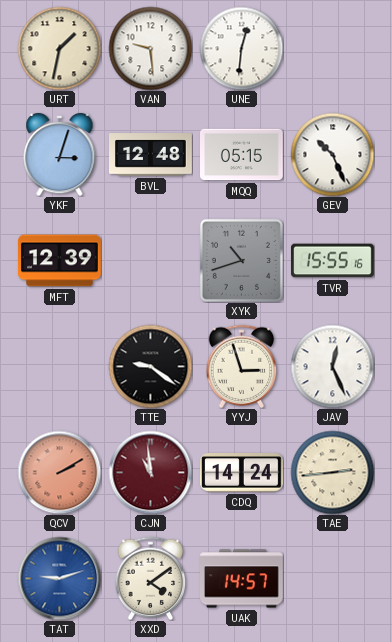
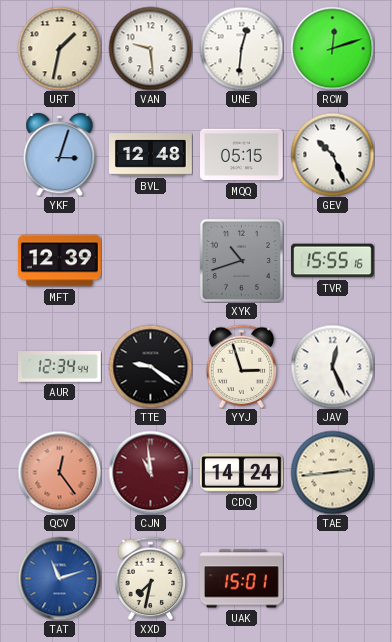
RCW: none -> 12:12
AUR: none -> 12:34
QCV: 2:10 -> 12:24
TAT: 9:12 -> 11:12
XXD: 4:09 -> 7:32
UAK: 14:57 -> 15:01
